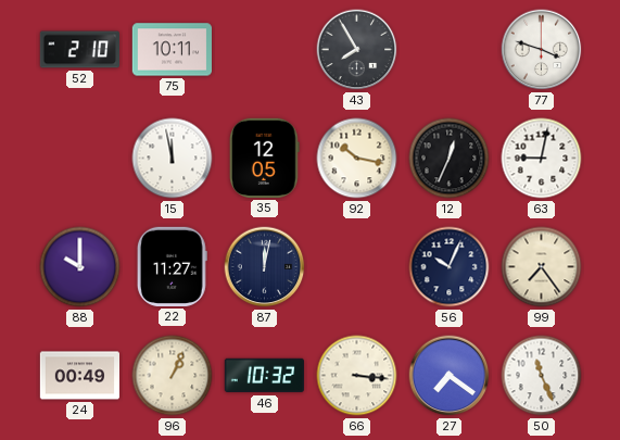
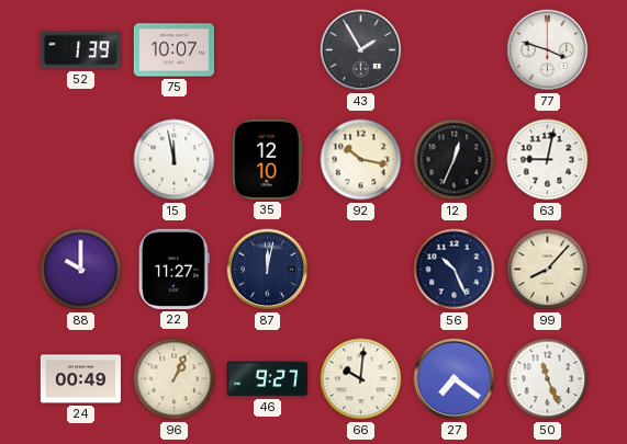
52: 2:10 -> 1:39
75: 10:11 -> 10:07
43: 7:55 -> 1:55
35: 12:05 -> 12:10
56: 10:04 -> 10:26
99: 7:24 -> 8:07
46: 10:32 -> 9:27
66: 3:16 -> 10:01
